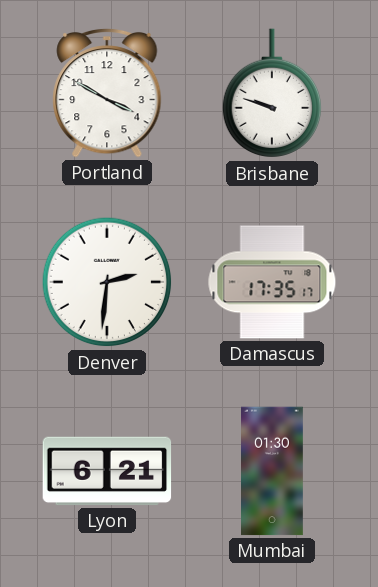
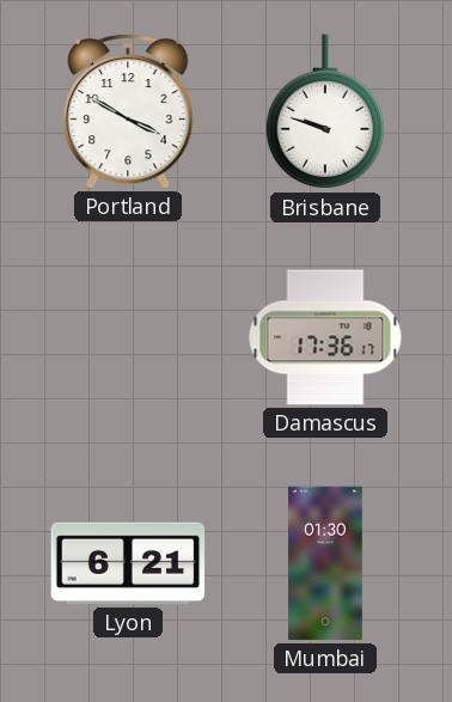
Denver: 2:31 -> none
Damascus: 17:35 -> 17:36
